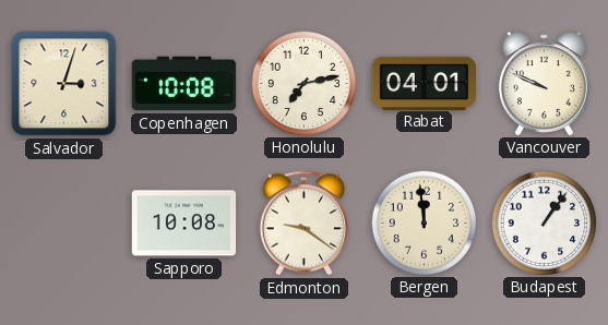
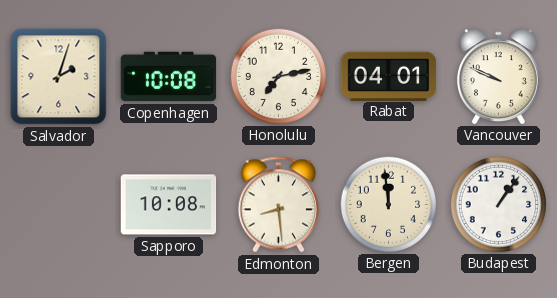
Salvador: 3:03 -> 2:03
Edmonton: 9:21 -> 8:29
